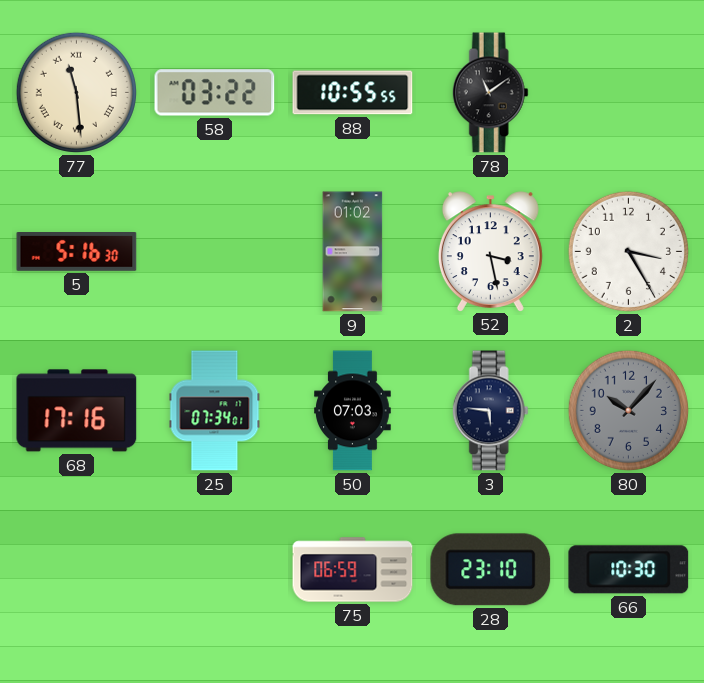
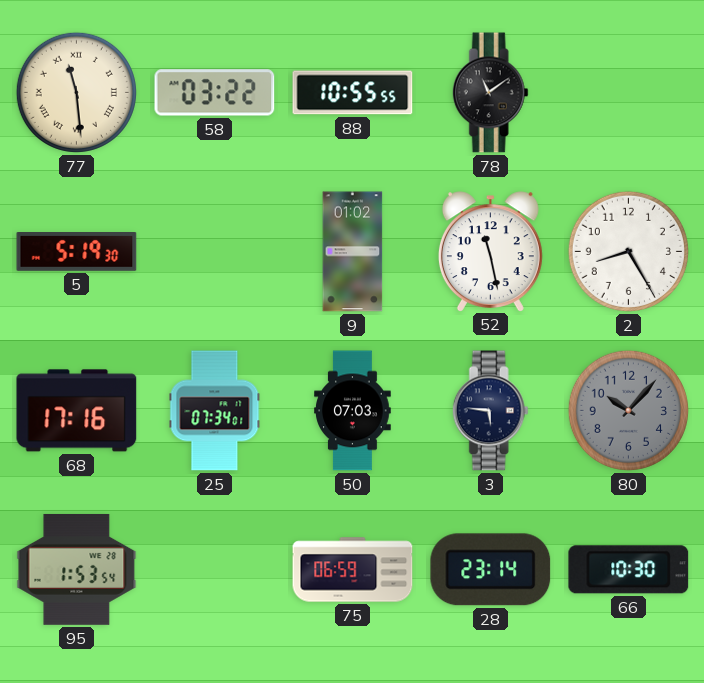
5: 5:16 -> 5:19
52: 3:28 -> 11:28
2: 3:25 -> 8:25
95: none -> 1:53
28: 23:10 -> 23:14
